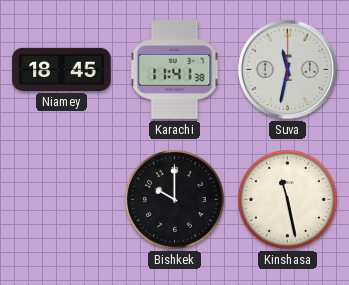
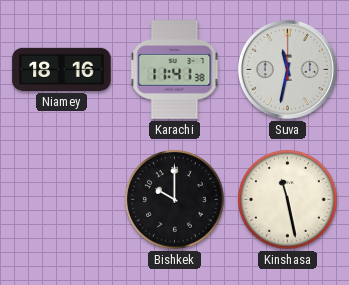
Niamey: 18:45 -> 18:16
